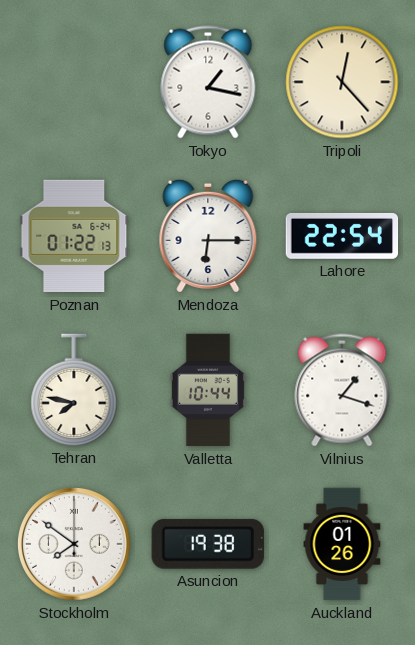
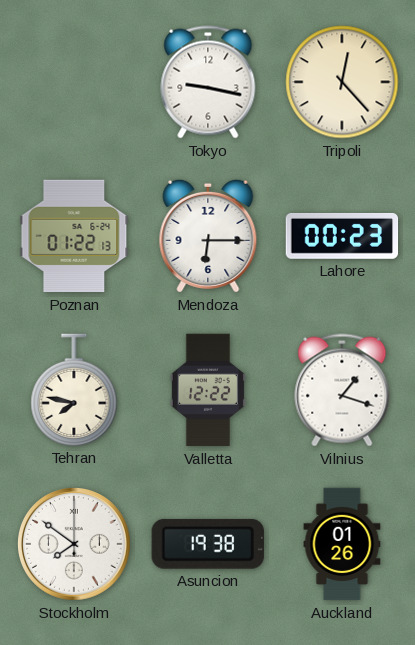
Tokyo: 1:17 -> 9:17
Lahore: 22:54 -> 00:23
Valletta: 10:44 -> 12:22
